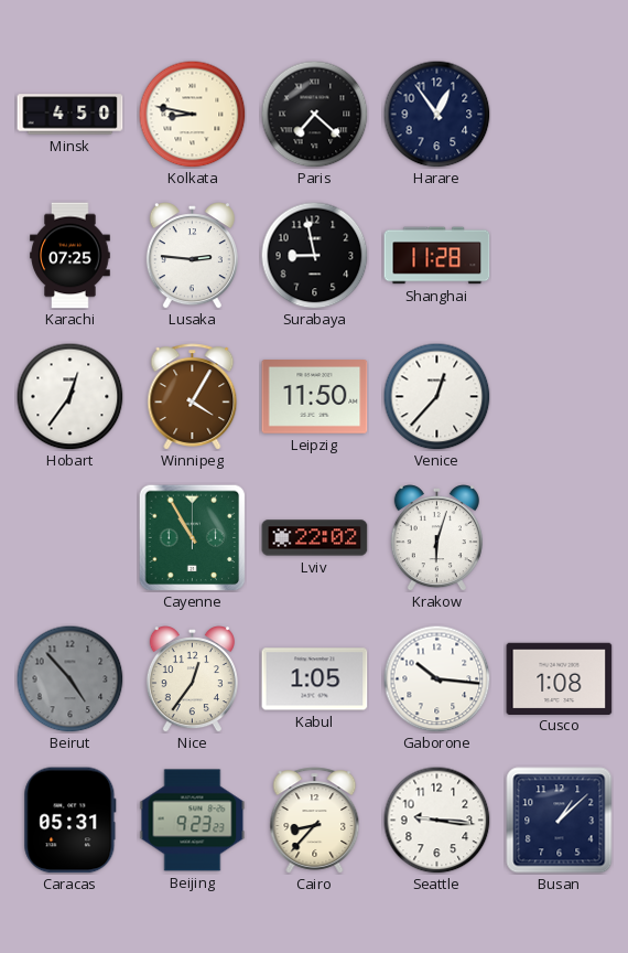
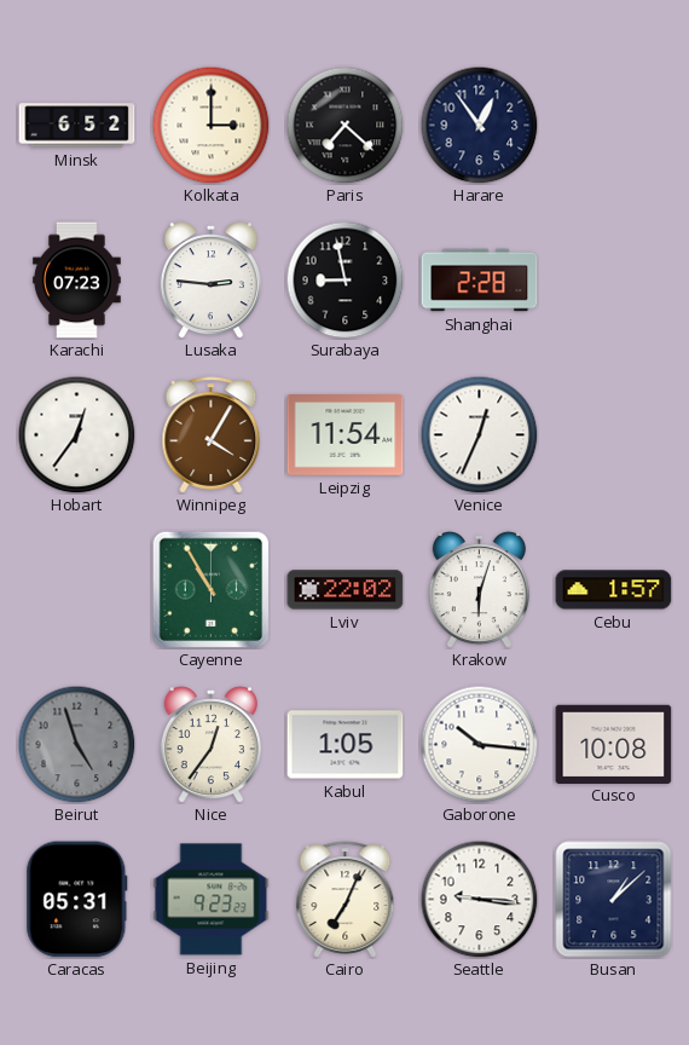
Minsk: 4:50 -> 6:52
Kolkata: 8:47 -> 3:00
Karachi: 07:25 -> 07:23
Shanghai: 11:28 -> 2:28
Leipzig: 11:50 -> 11:54
Venice: 12:37 -> 12:34
Cebu: none -> 1:57
Beirut: 4:53 -> 4:57
Cusco: 1:08 -> 10:08
Cairo: 8:37 -> 7:04
